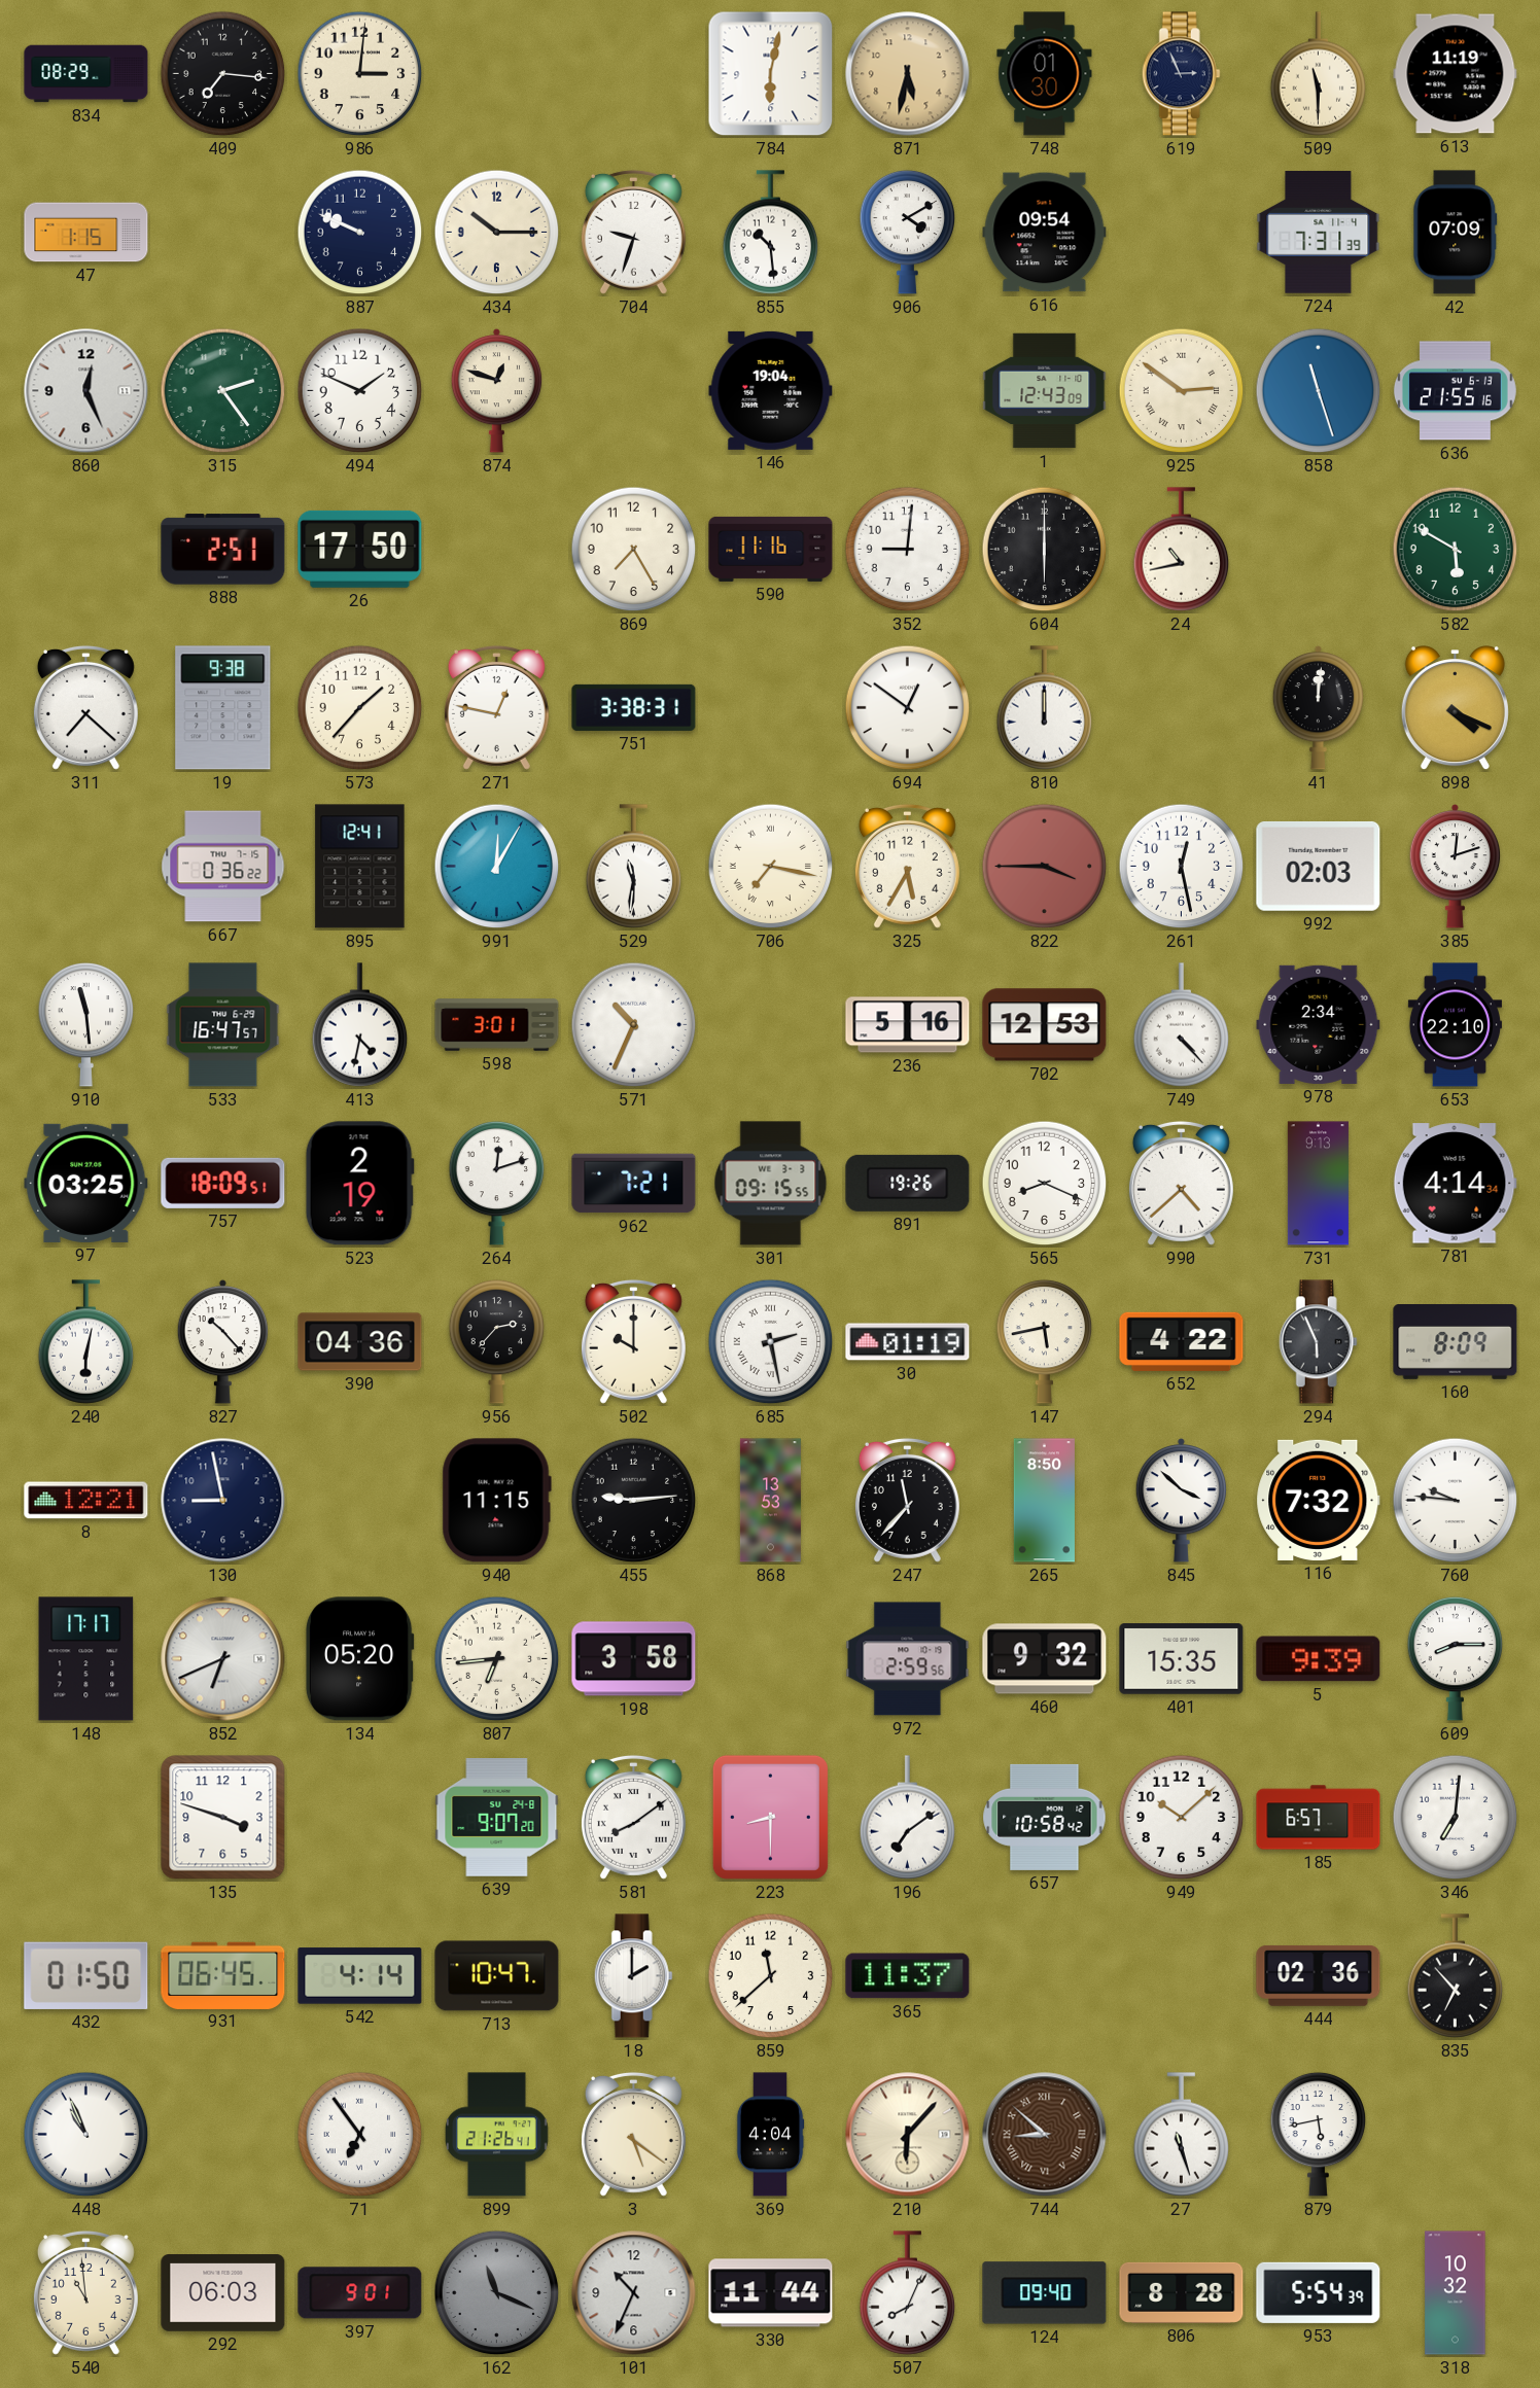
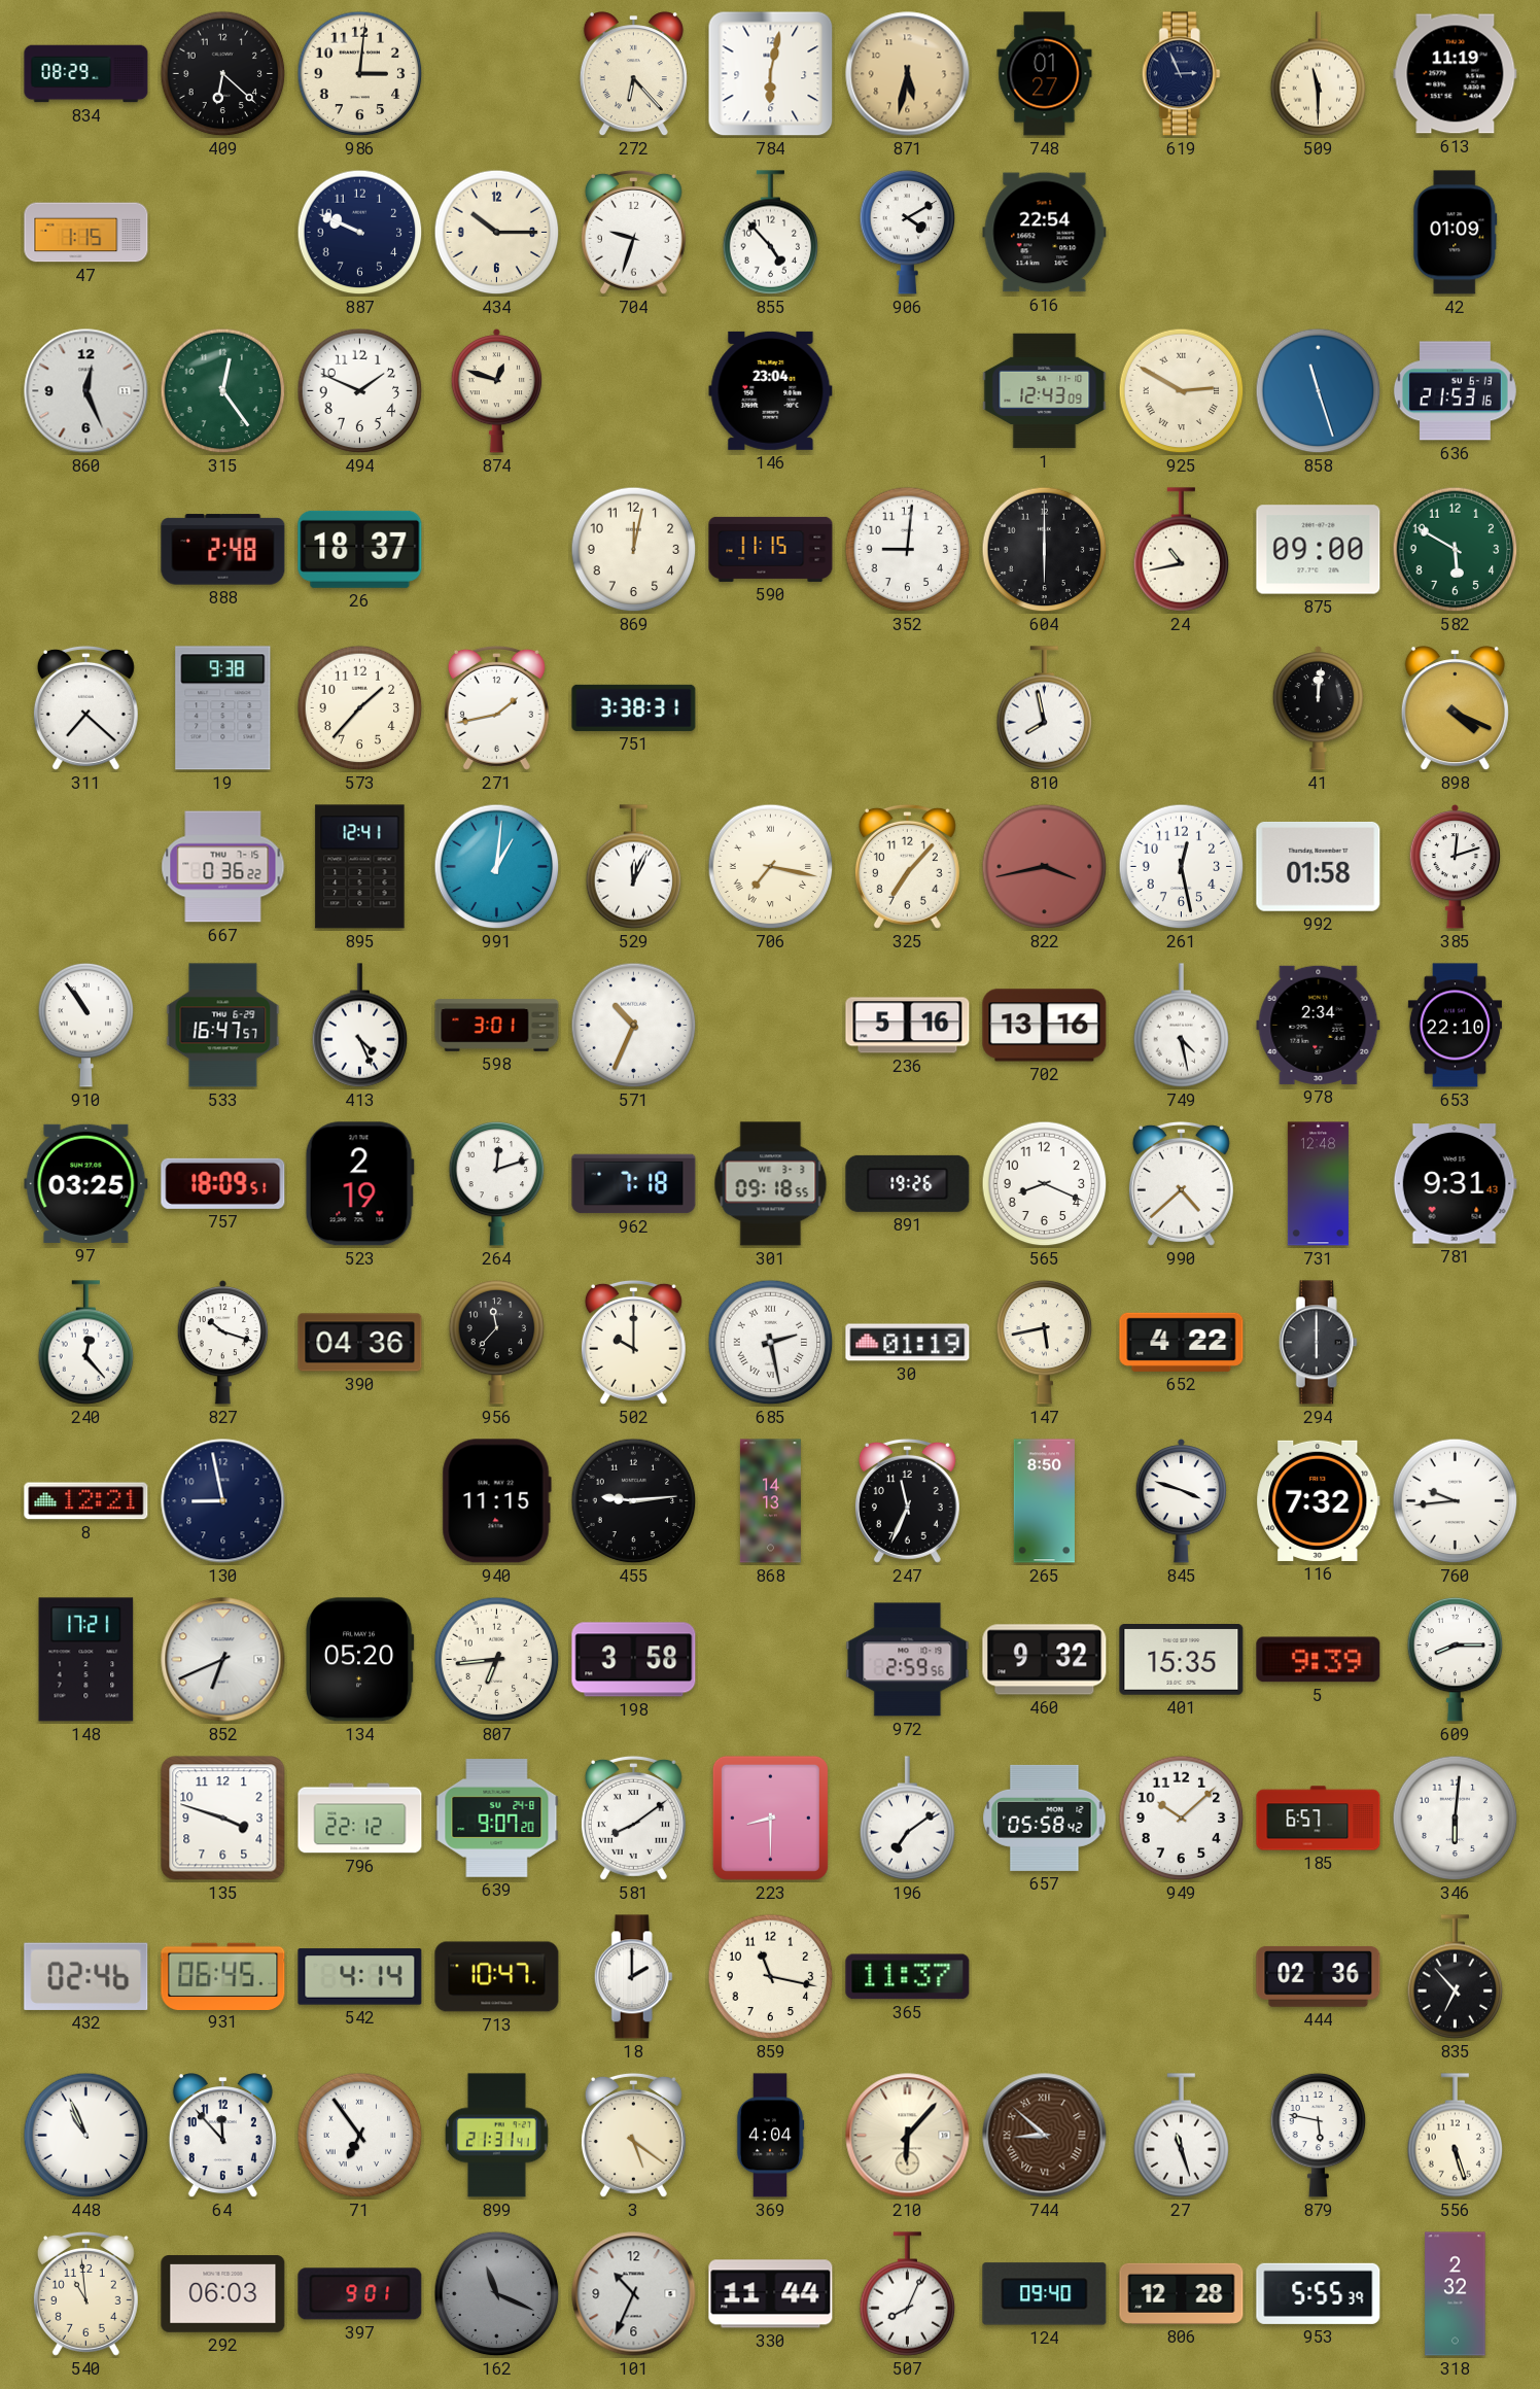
409: 7:16 -> 6:22
272: none -> 6:23
748: 01:30 -> 01:27
855: 10:29 -> 4:53
616: 09:54 -> 22:54
724: 7:31 -> none
42: 07:09 -> 01:09
315: 2:24 -> 12:24
146: 19:04 -> 23:04
925: 2:51 -> 2:50
636: 21:55 -> 21:53
888: 2:51 -> 2:48
26: 17:50 -> 18:37
869: 7:25 -> 12:02
590: 11:16 -> 11:15
875: none -> 09:00
271: 12:47 -> 1:43
694: 12:51 -> none
810: 12:00 -> 7:58
991: 12:05 -> 1:01
529: 11:31 -> 12:04
325: 5:35 -> 7:07
822: 3:45 -> 3:43
992: 02:03 -> 01:58
910: 11:29 -> 10:54
413: 4:32 -> 4:26
702: 12:53 -> 13:16
749: 4:23 -> 4:28
962: 7:21 -> 7:18
301: 09:15 -> 09:18
731: 9:13 -> 12:48
781: 4:14 -> 9:31
240: 6:02 -> 12:23
827: 10:23 -> 10:18
956: 2:37 -> 11:37
294: 5:56 -> 6:00
160: 8:09 -> none
868: 13:53 -> 14:13
247: 11:37 -> 11:34
845: 3:52 -> 3:48
760: 9:46 -> 9:44
148: 17:17 -> 17:21
796: none -> 22:12
657: 10:58 -> 05:58
346: 7:01 -> 6:01
432: 01:50 -> 02:46
859: 11:38 -> 11:17
64: none -> 11:53
899: 21:26 -> 21:31
879: 5:43 -> 5:47
556: none -> 5:27
806: 8:28 -> 12:28
953: 5:54 -> 5:55
318: 10:32 -> 2:32
